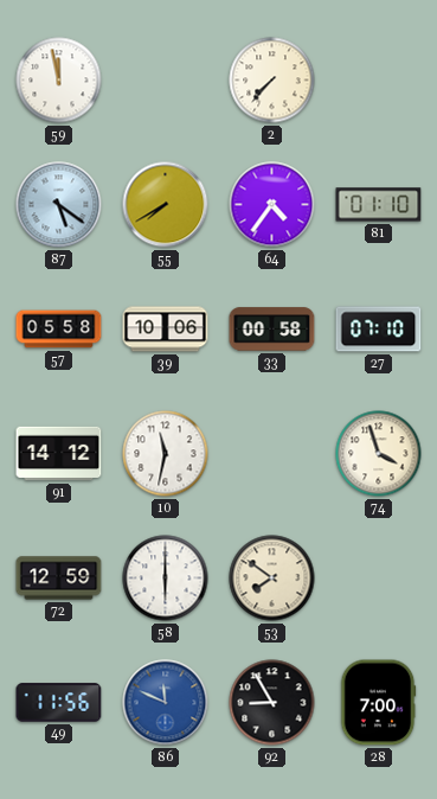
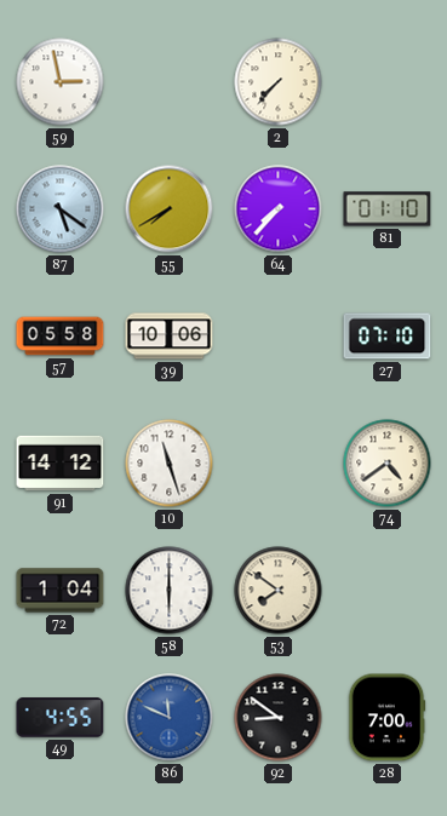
59: 11:58 -> 2:58
64: 4:36 -> 7:37
33: 00:58 -> none
10: 11:32 -> 11:27
74: 3:57 -> 4:39
72: 12:59 -> 1:04
49: 11:56 -> 4:55
92: 8:55 -> 8:51
